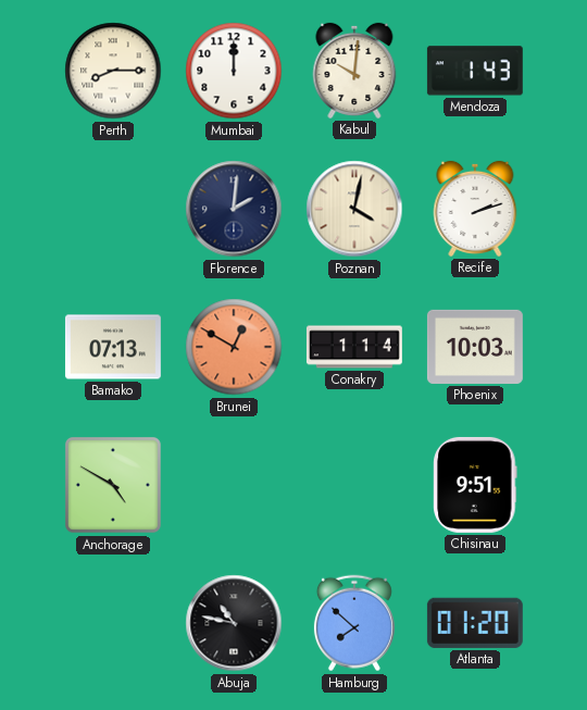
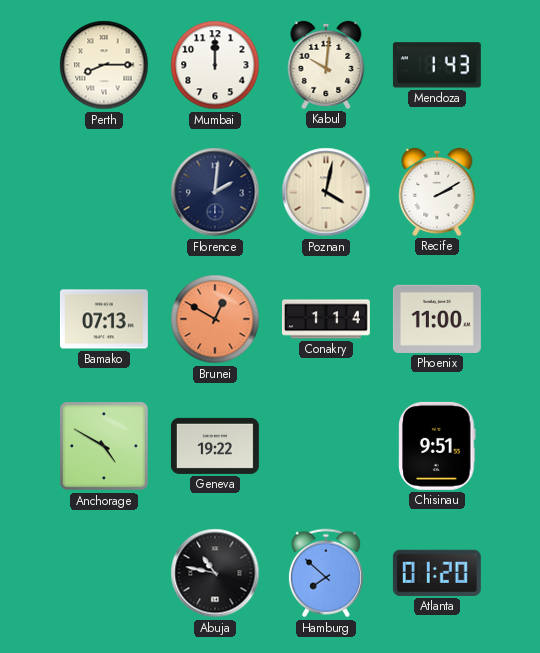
Recife: 2:12 -> 2:10
Phoenix: 10:03 -> 11:00
Geneva: none -> 19:22
